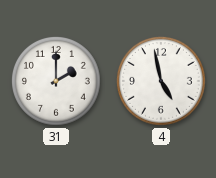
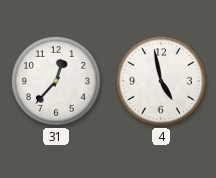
31: 2:00 -> 12:37
